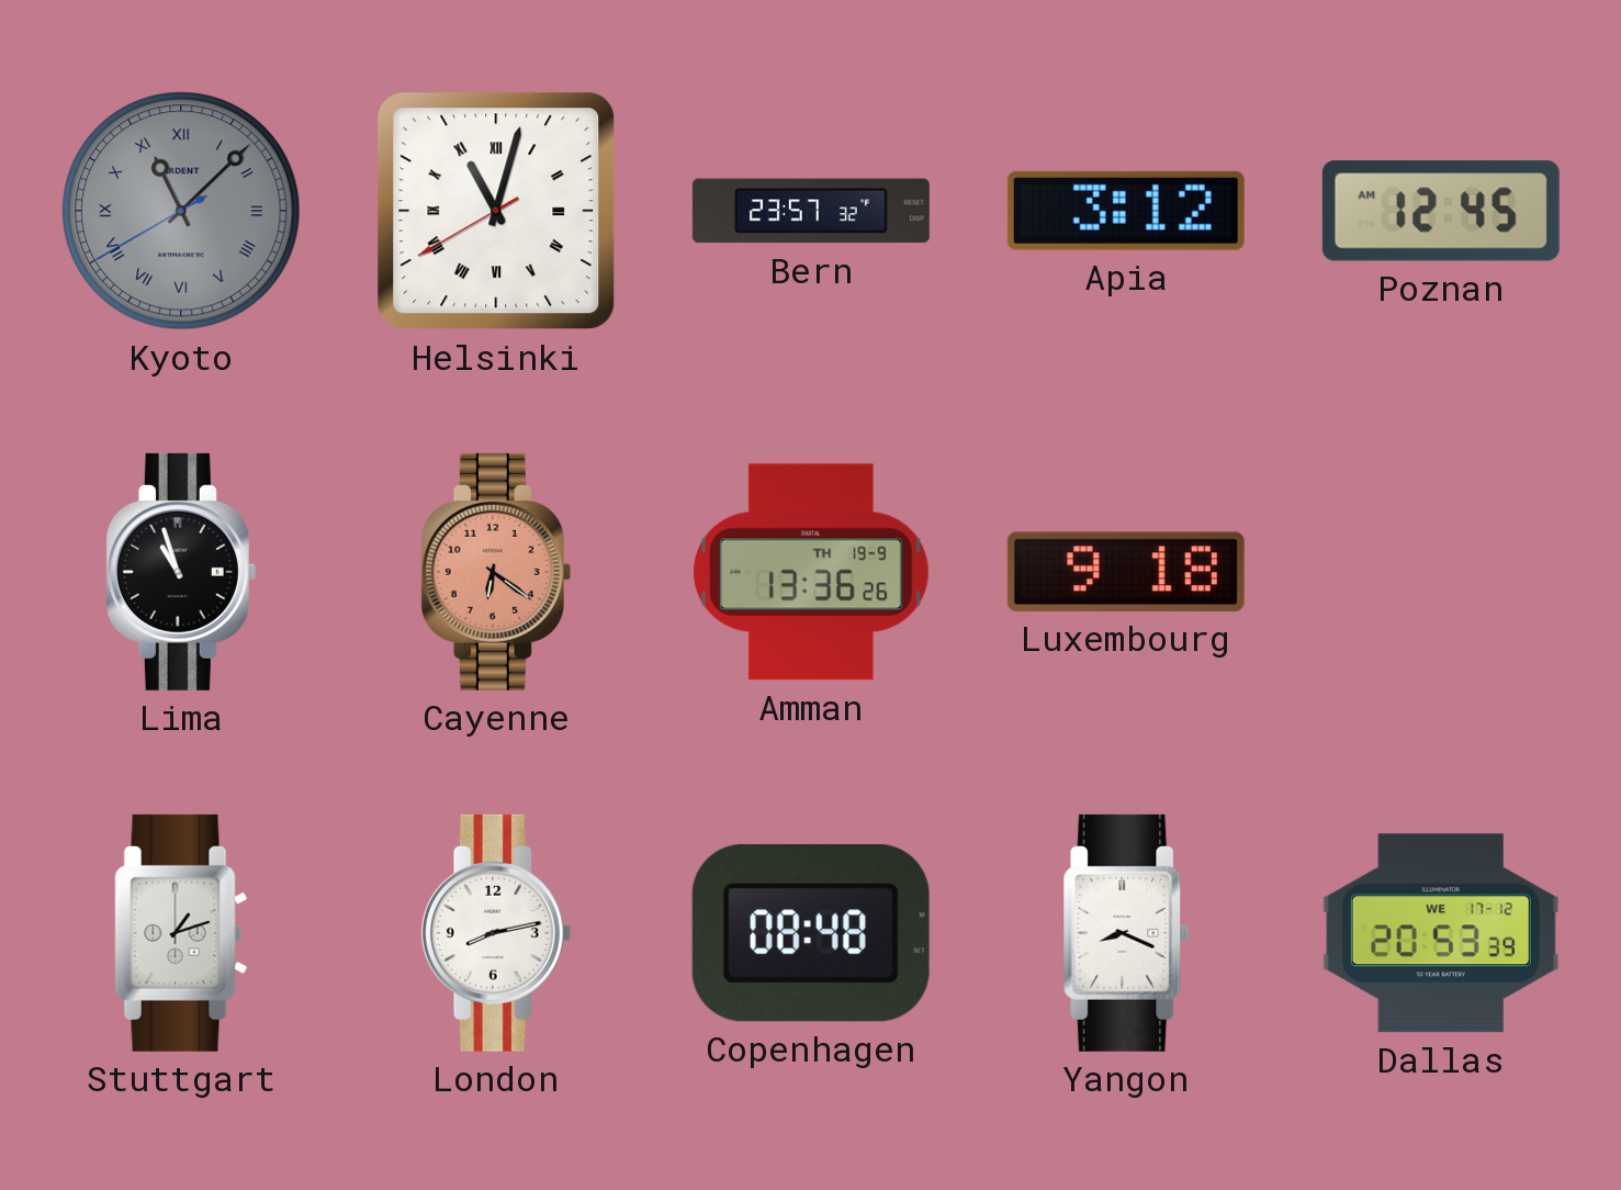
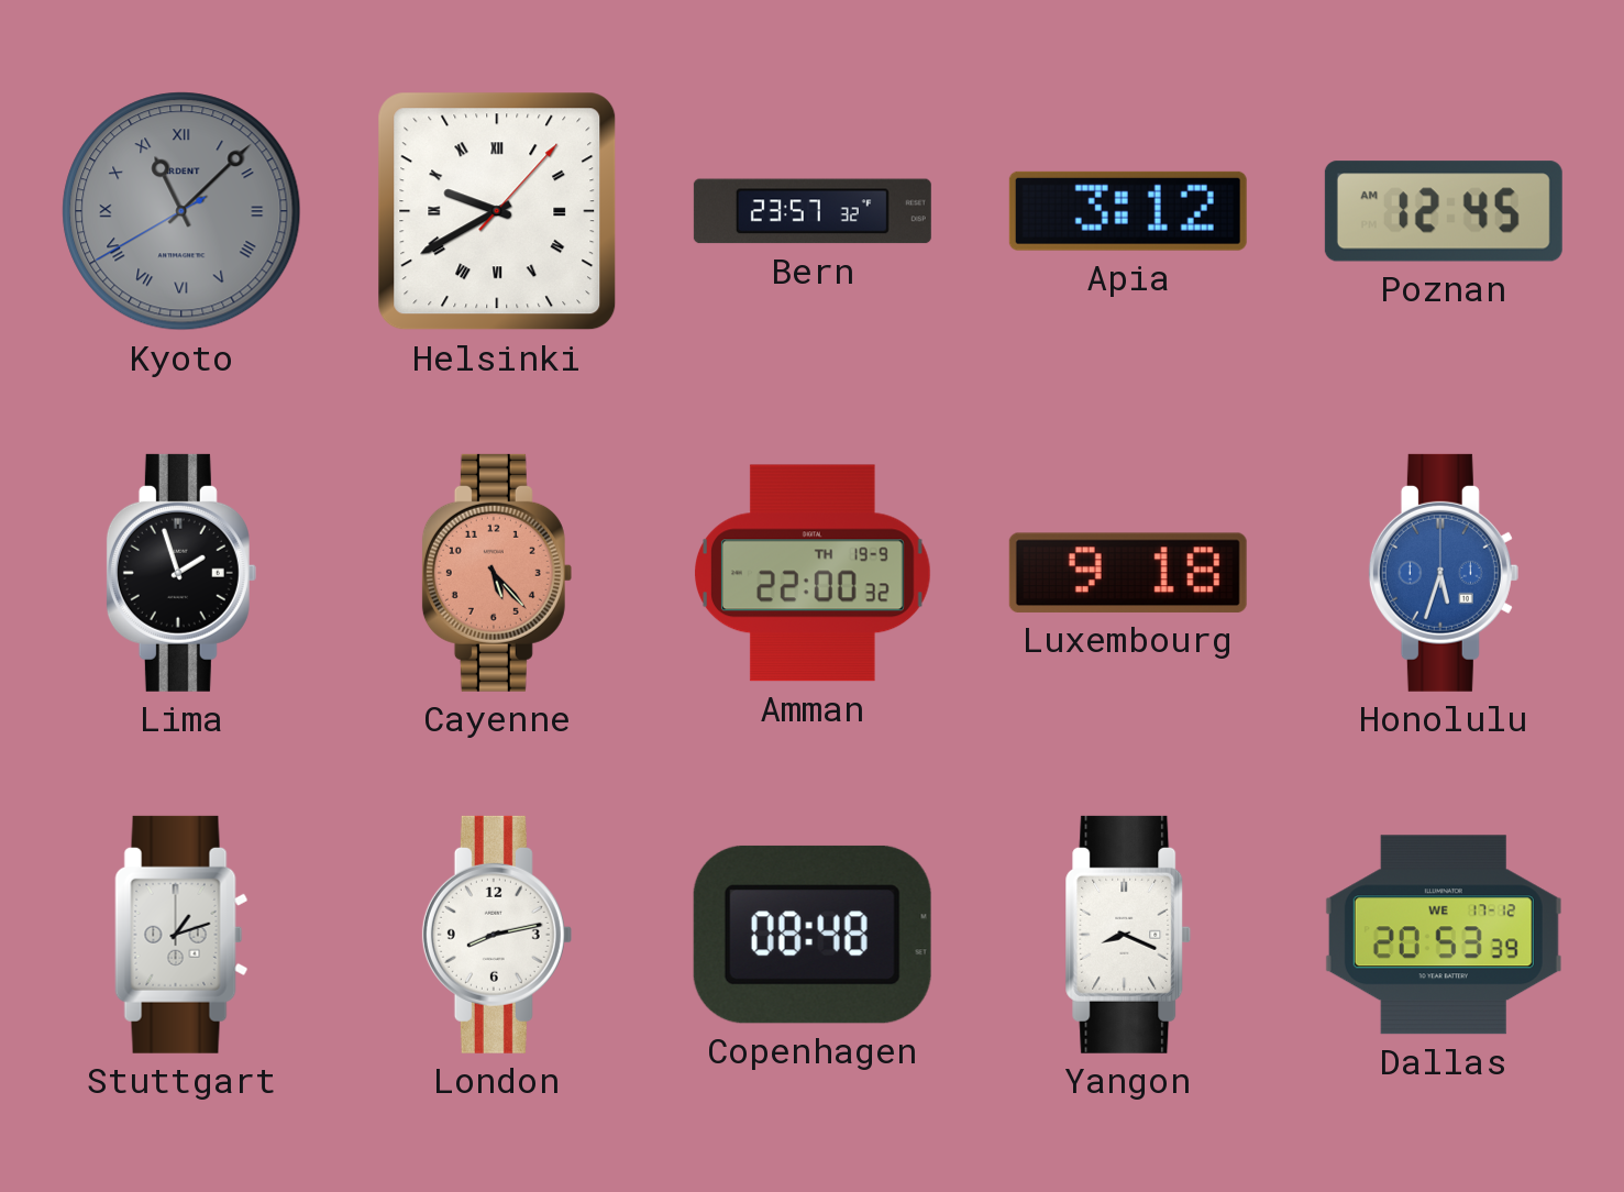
Helsinki: 11:02 -> 9:40
Lima: 10:57 -> 1:57
Cayenne: 6:21 -> 5:23
Amman: 13:36 -> 22:00
Honolulu: none -> 5:33
